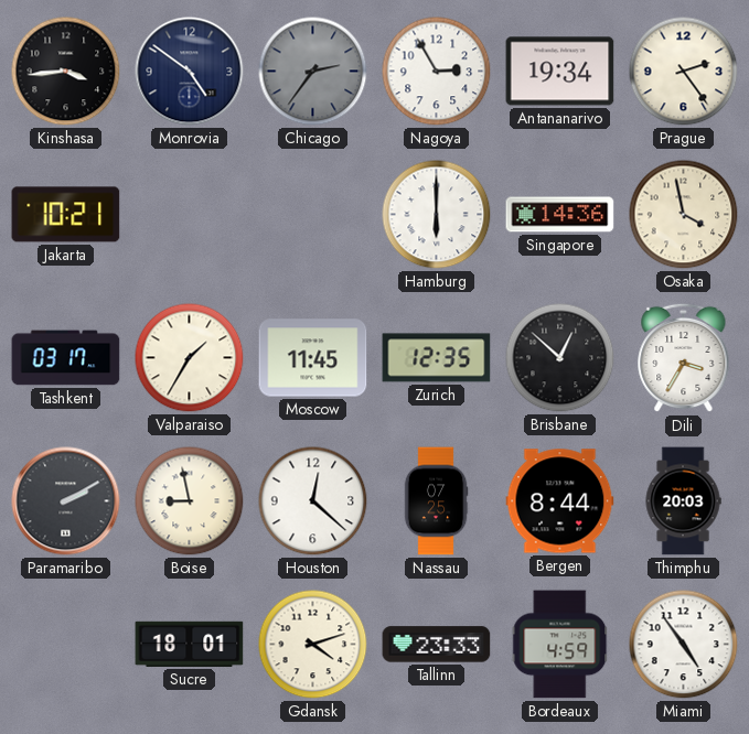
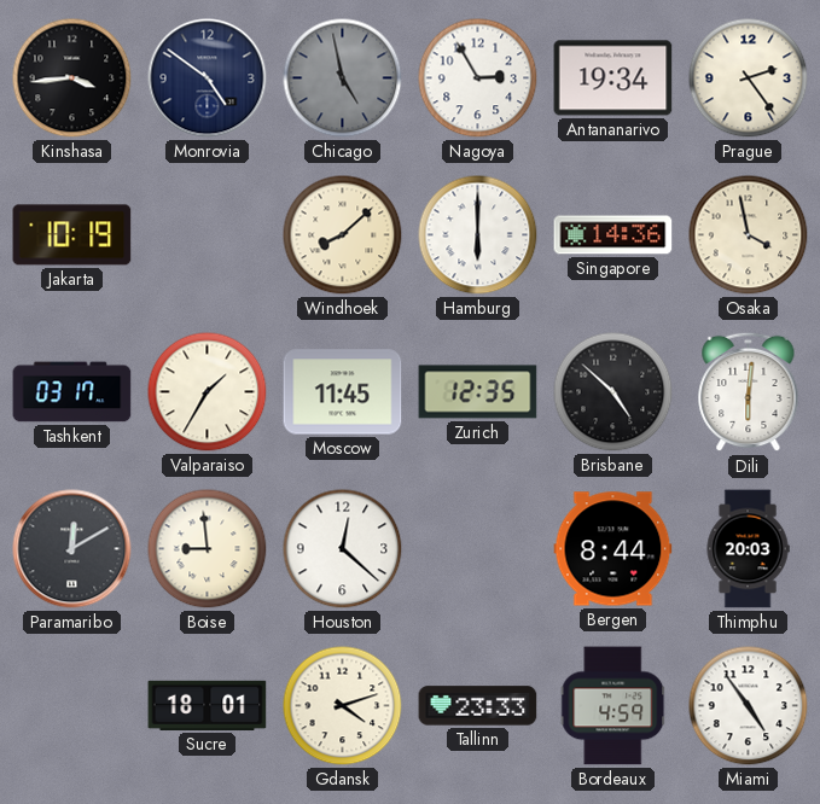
Chicago: 2:36 -> 4:58
Jakarta: 10:21 -> 10:19
Windhoek: none -> 8:08
Brisbane: 12:52 -> 4:52
Dili: 3:35 -> 6:01
Paramaribo: 2:10 -> 12:10
Boise: 8:58 -> 8:59
Nassau: 07:25 -> none
